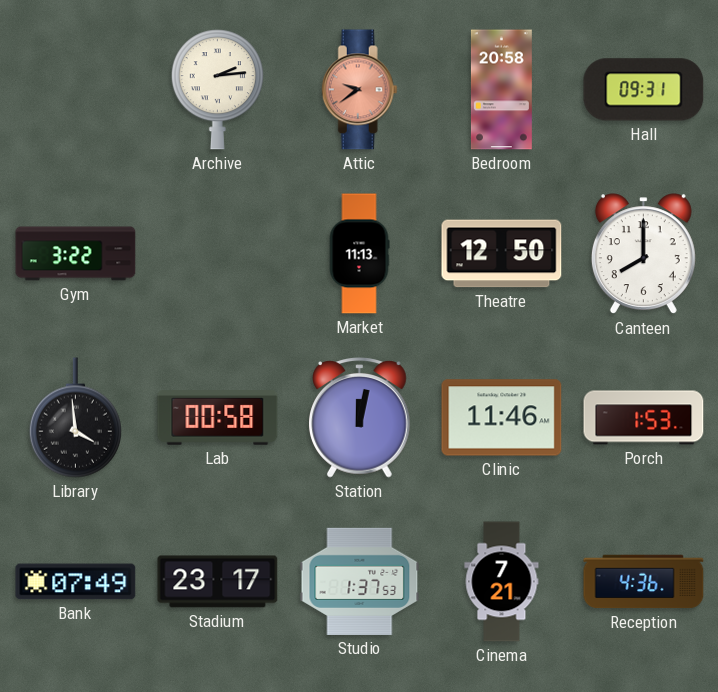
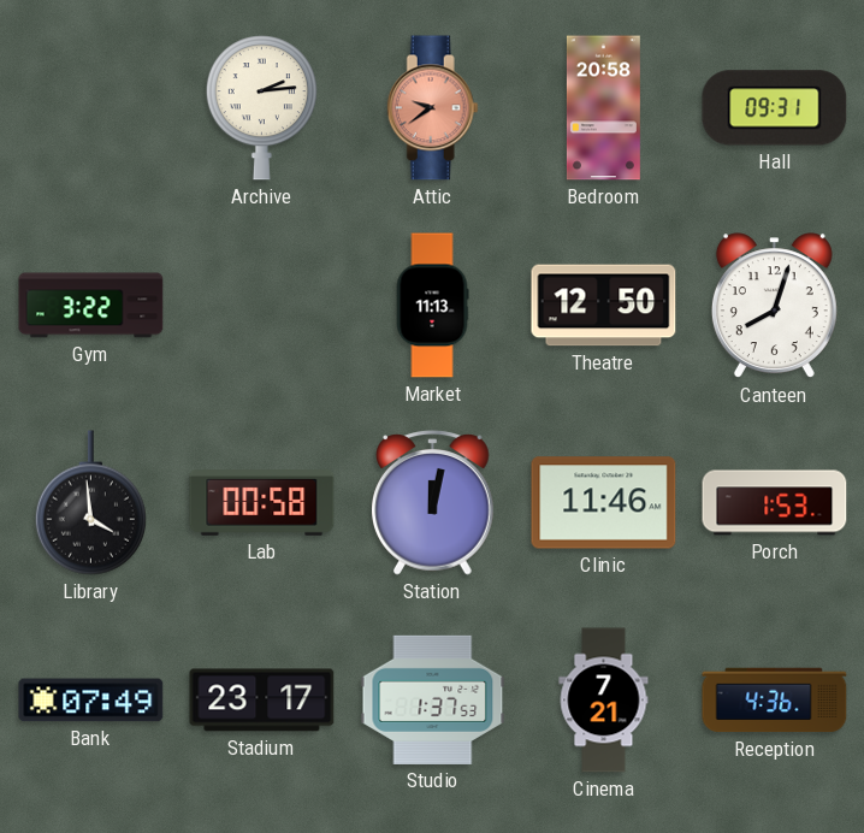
Canteen: 8:00 -> 8:03
